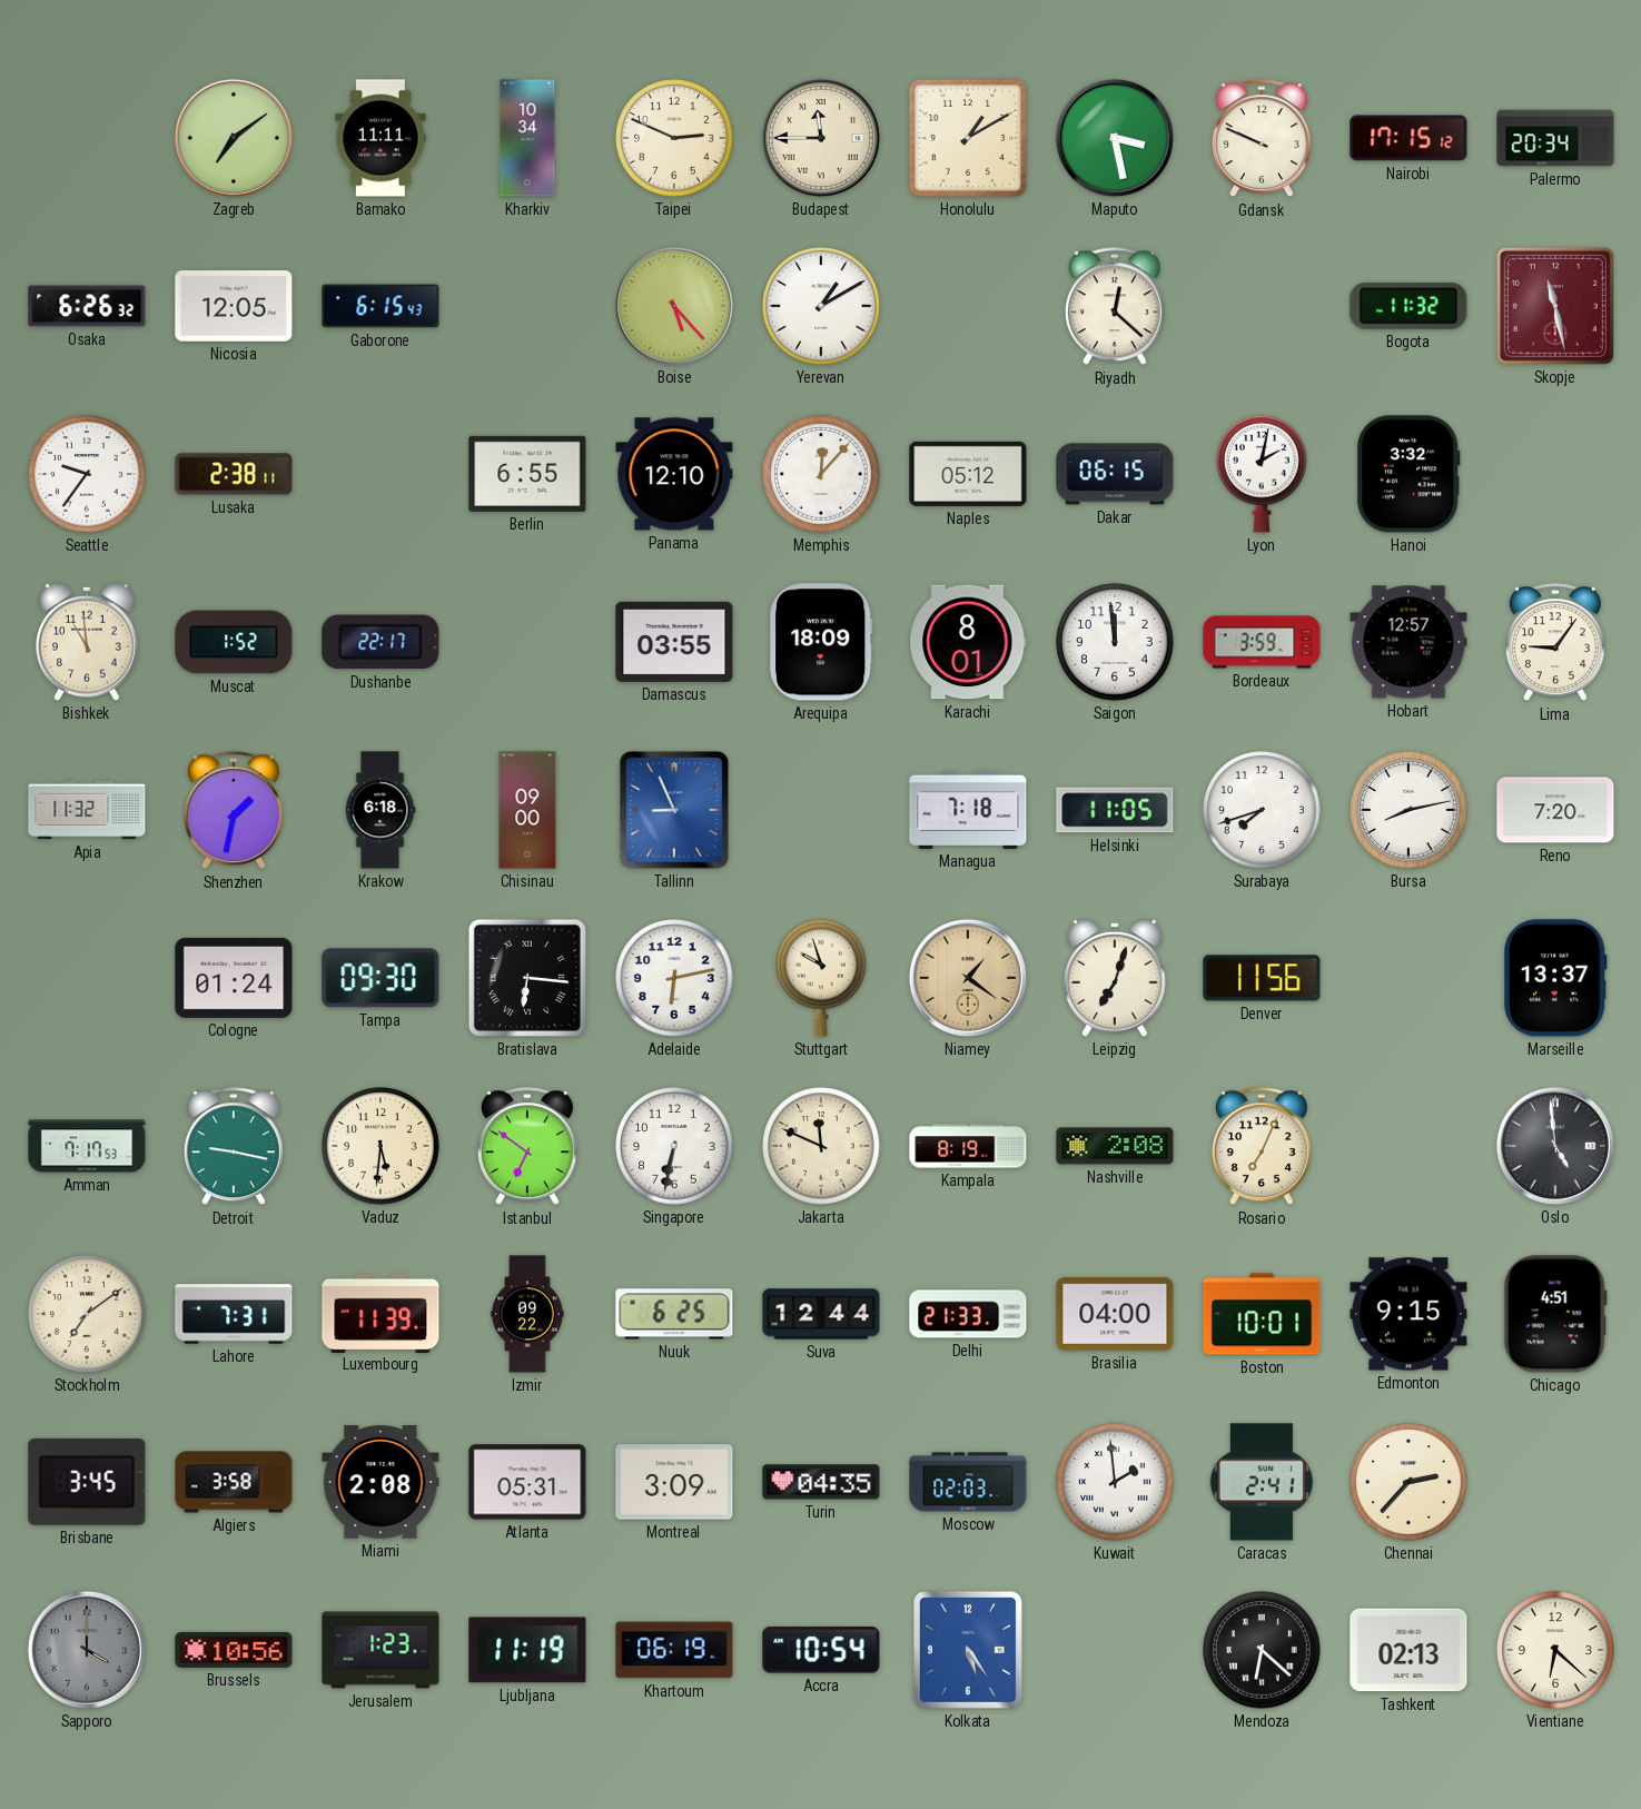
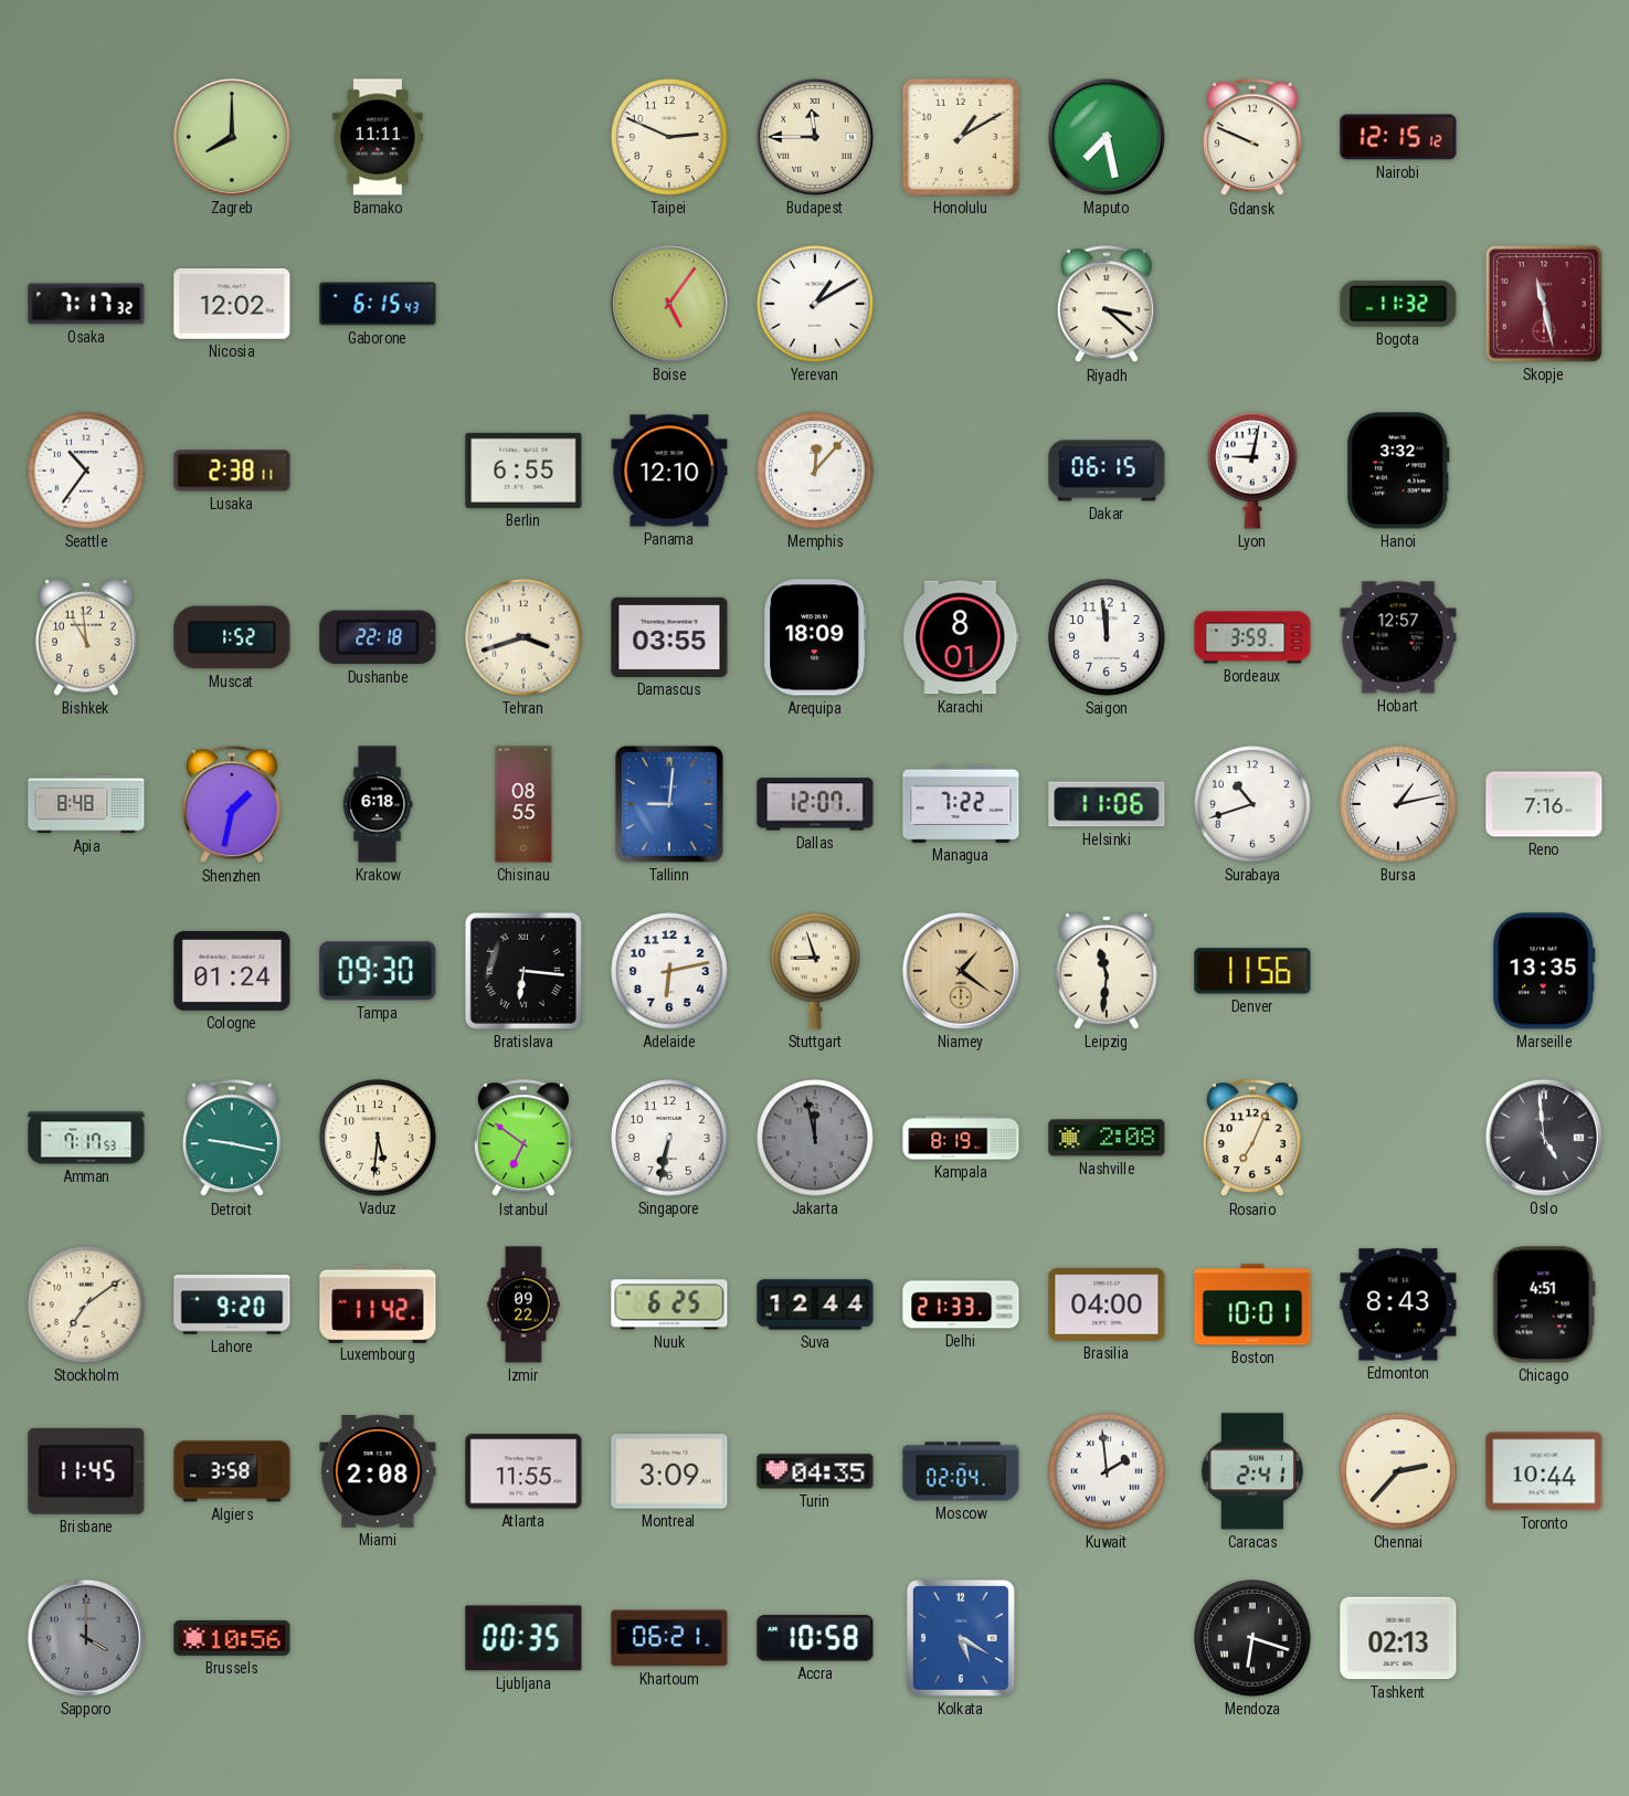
Zagreb: 7:09 -> 8:00
Kharkiv: 10:34 -> none
Maputo: 3:28 -> 7:28
Nairobi: 17:15 -> 12:15
Palermo: 20:34 -> none
Osaka: 6:26 -> 7:17
Nicosia: 12:05 -> 12:02
Boise: 5:23 -> 5:06
Riyadh: 12:22 -> 3:22
Seattle: 9:36 -> 10:36
Naples: 05:12 -> none
Lyon: 2:02 -> 9:02
Dushanbe: 22:17 -> 22:18
Tehran: none -> 3:42
Lima: 9:06 -> none
Apia: 11:32 -> 8:48
Chisinau: 09:00 -> 08:55
Tallinn: 8:56 -> 9:01
Dallas: none -> 12:07
Managua: 7:18 -> 7:22
Helsinki: 11:05 -> 11:06
Surabaya: 7:42 -> 10:42
Bursa: 8:13 -> 1:13
Reno: 7:20 -> 7:16
Stuttgart: 9:57 -> 8:57
Leipzig: 7:03 -> 11:31
Marseille: 13:37 -> 13:35
Jakarta: 11:49 -> 11:58
Jakarta dial: cream -> grey
Lahore: 7:31 -> 9:20
Luxembourg: 11:39 -> 11:42
Edmonton: 9:15 -> 8:43
Brisbane: 3:45 -> 11:45
Atlanta: 05:31 -> 11:55
Moscow: 02:03 -> 02:04
Toronto: none -> 10:44
Jerusalem: 1:23 -> none
Ljubljana: 11:19 -> 00:35
Khartoum: 06:19 -> 06:21
Accra: 10:54 -> 10:58
Kolkata: 5:24 -> 5:20
Mendoza: 6:22 -> 6:18
Vientiane: 6:22 -> none
